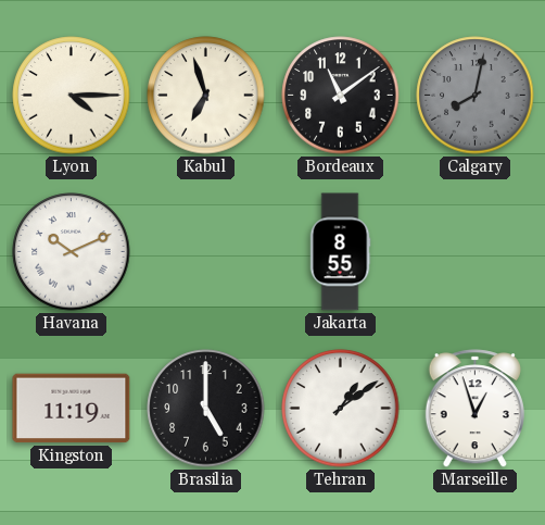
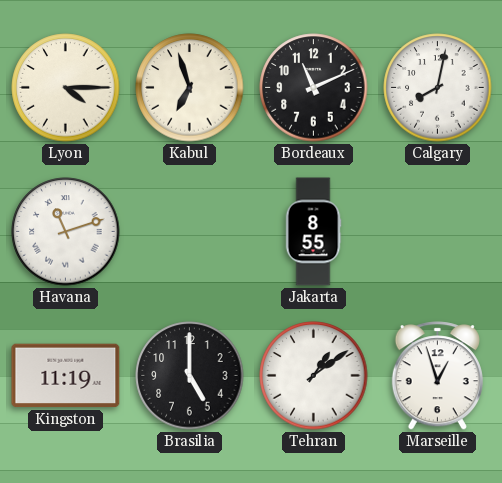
Bordeaux: 11:09 -> 11:11
Calgary dial: grey -> white
Havana: 10:11 -> 11:12
